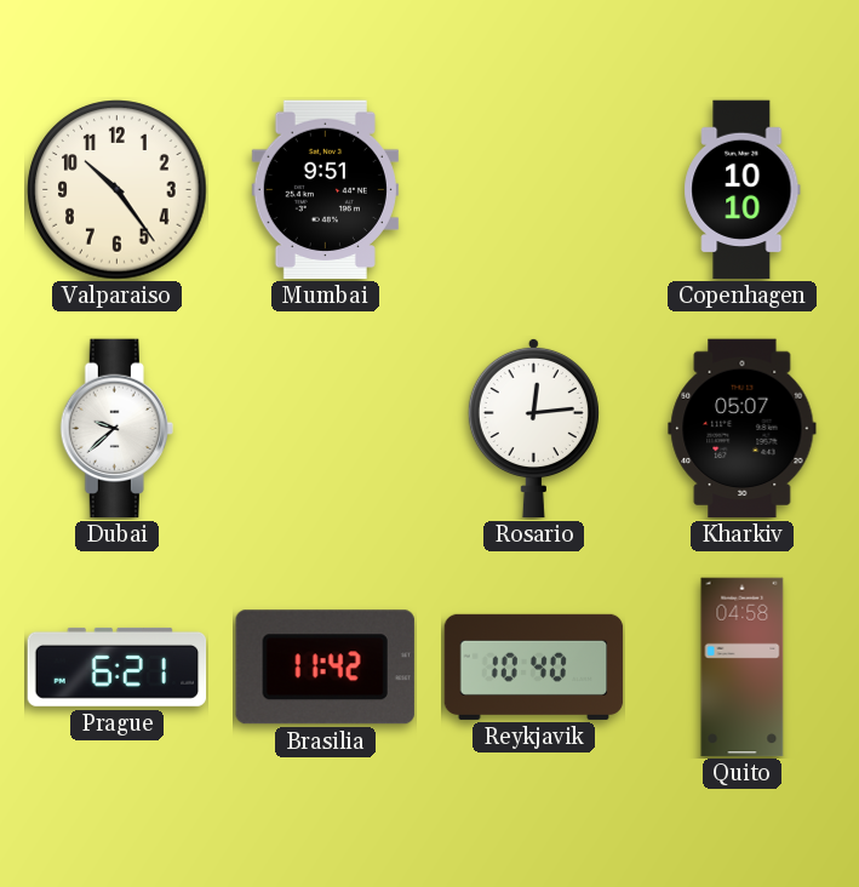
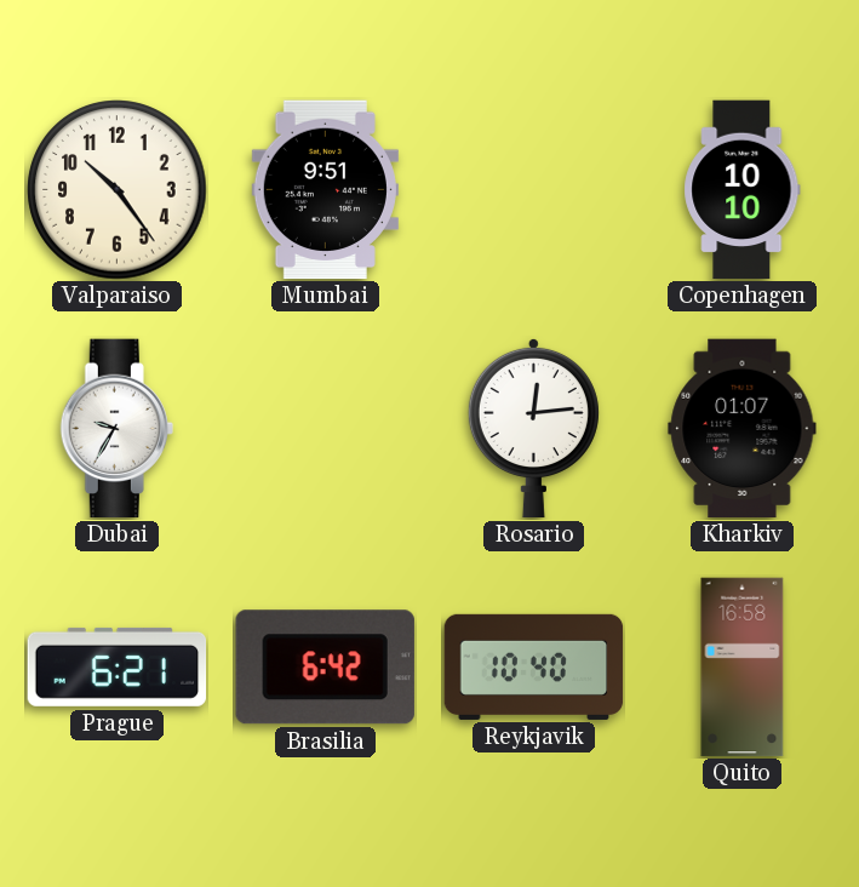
Dubai: 9:38 -> 9:35
Kharkiv: 05:07 -> 01:07
Brasilia: 11:42 -> 6:42
Quito: 04:58 -> 16:58
